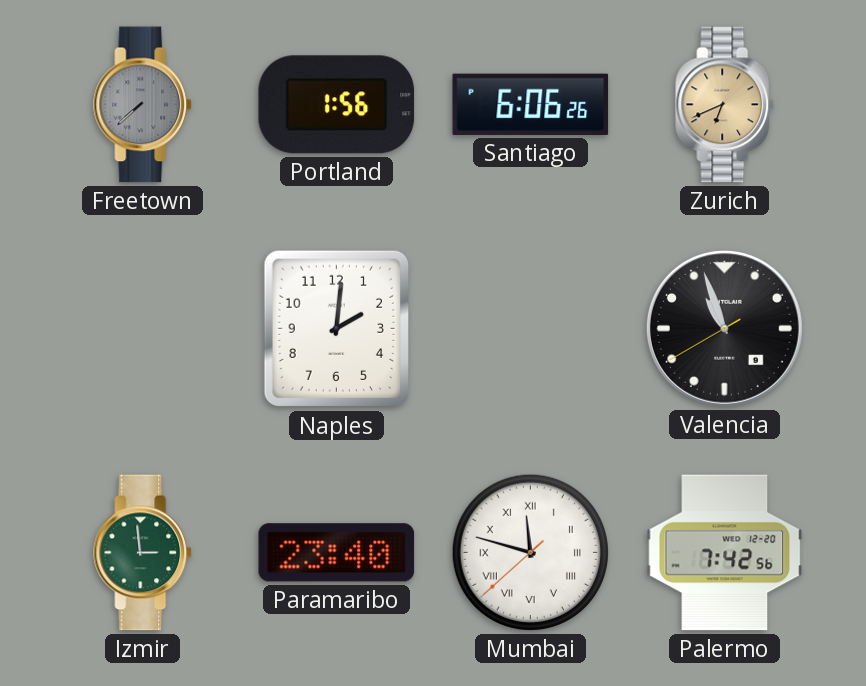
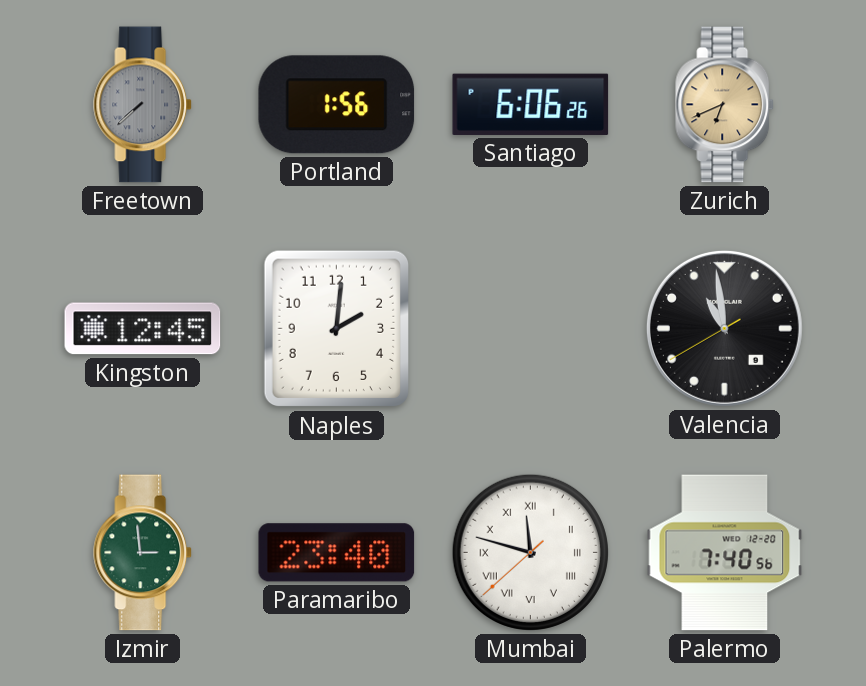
Kingston: none -> 12:45
Valencia: 10:56 -> 10:58
Palermo: 7:42 -> 7:40
